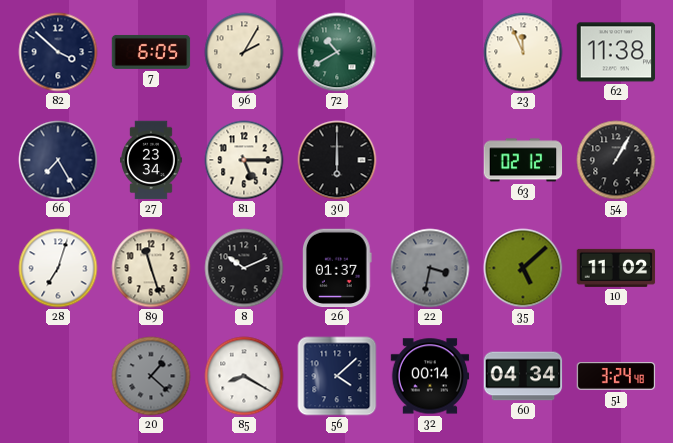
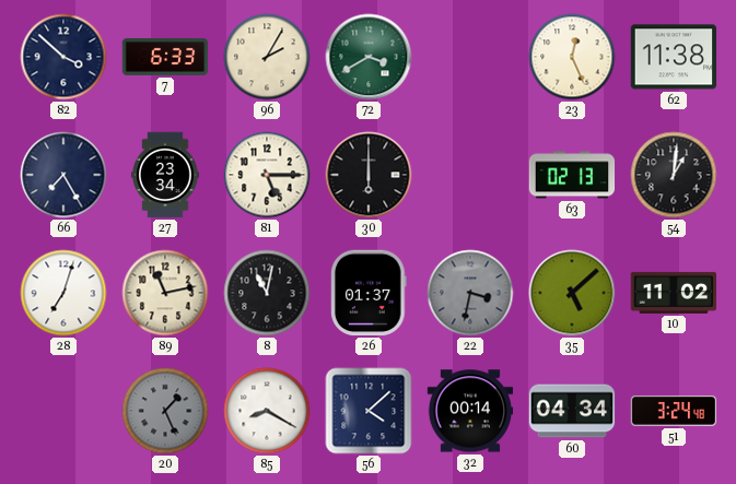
7: 6:05 -> 6:33
72: 10:40 -> 3:40
23: 11:56 -> 12:26
63: 02:12 -> 02:13
54: 1:05 -> 1:01
89: 11:27 -> 11:13
8: 10:11 -> 11:02
20: 1:22 -> 1:26
